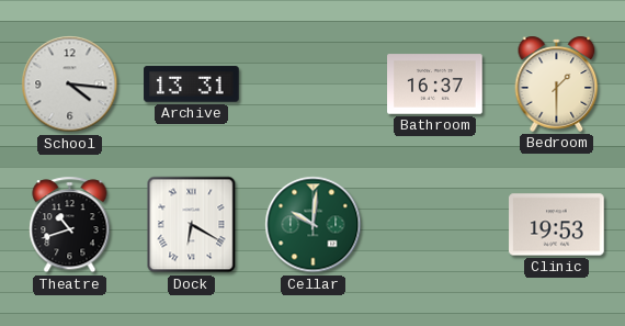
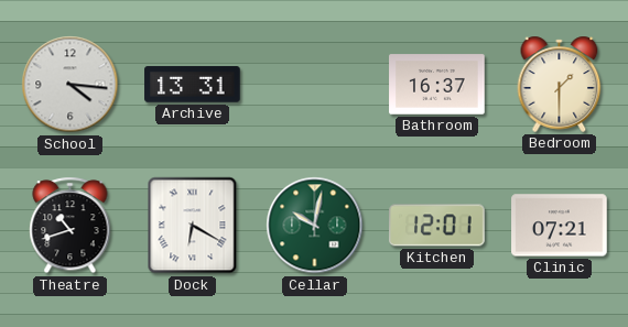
Cellar: 10:01 -> 10:02
Kitchen: none -> 12:01
Clinic: 19:53 -> 07:21
